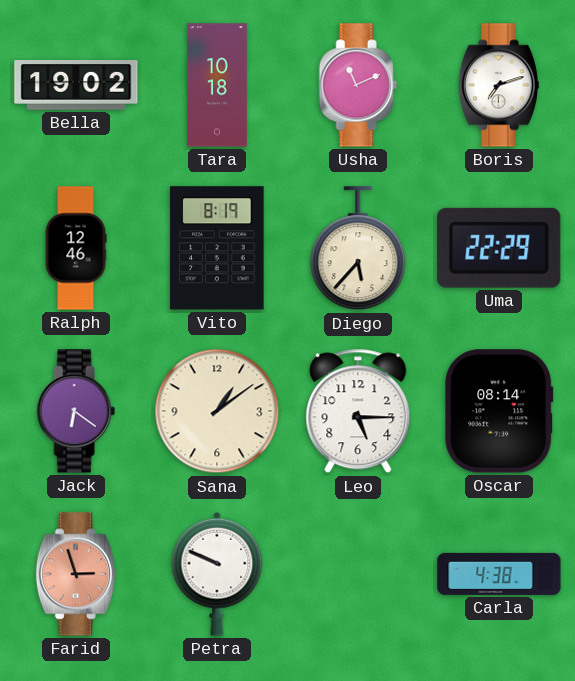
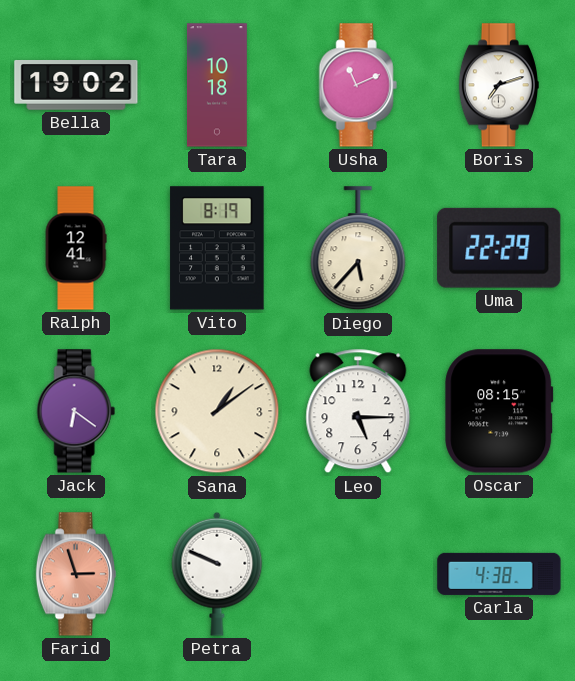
Ralph: 12:46 -> 12:41
Oscar: 08:14 -> 08:15
